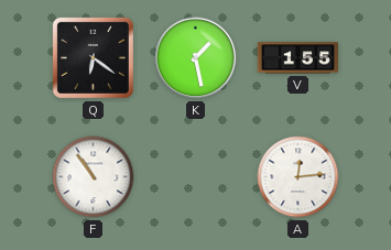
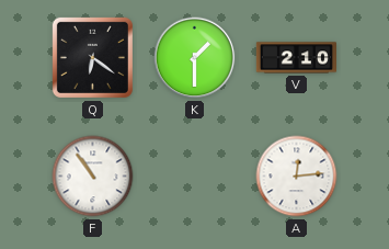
K: 1:28 -> 1:30
V: 1:55 -> 2:10
